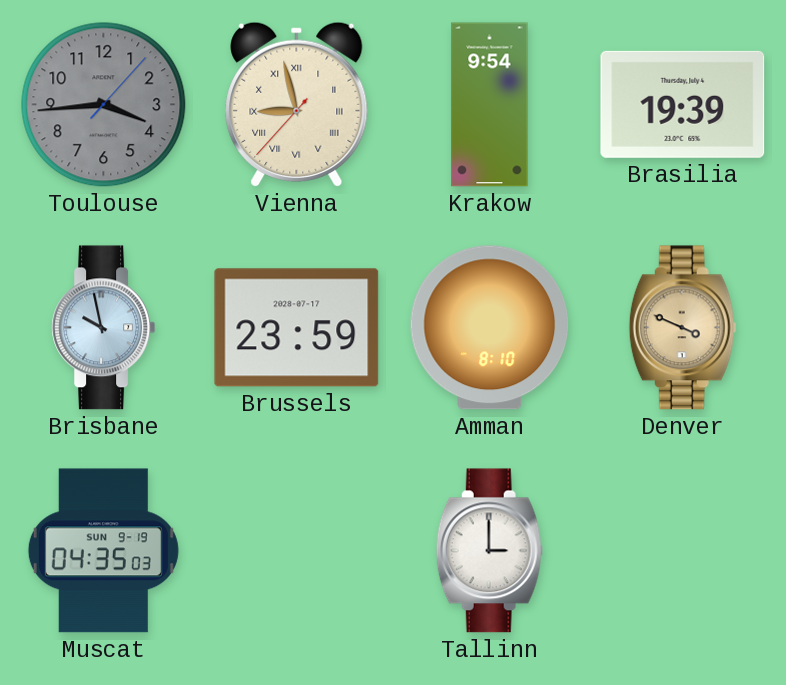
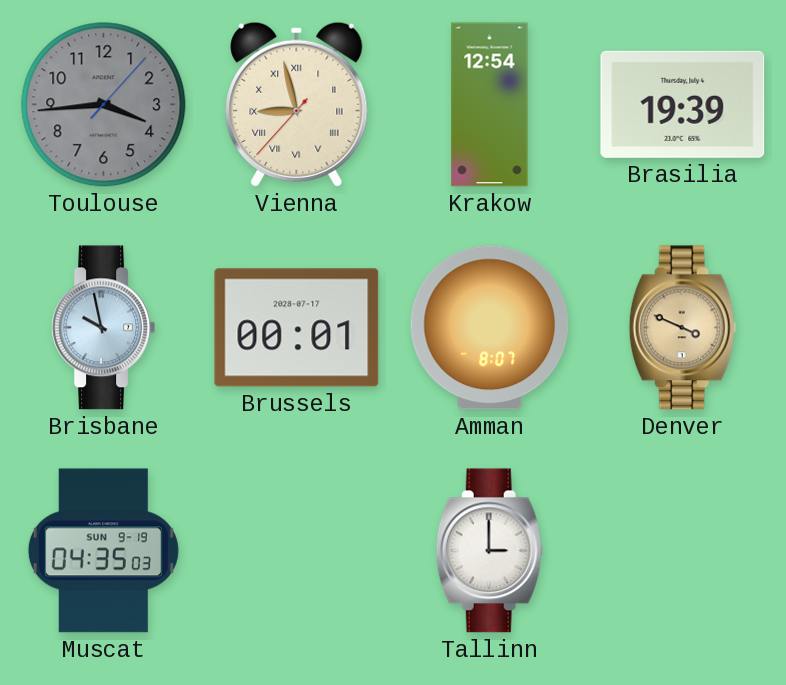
Krakow: 9:54 -> 12:54
Brussels: 23:59 -> 00:01
Amman: 8:10 -> 8:07
